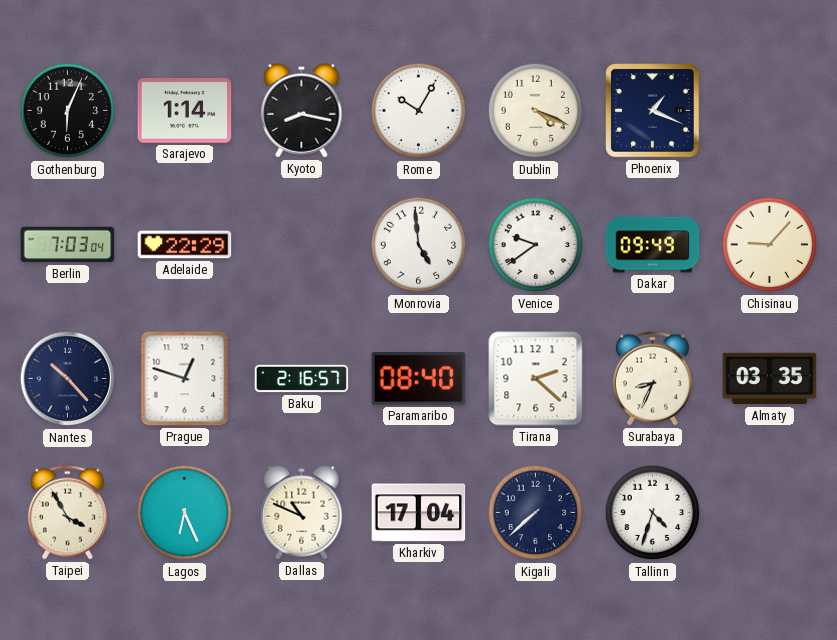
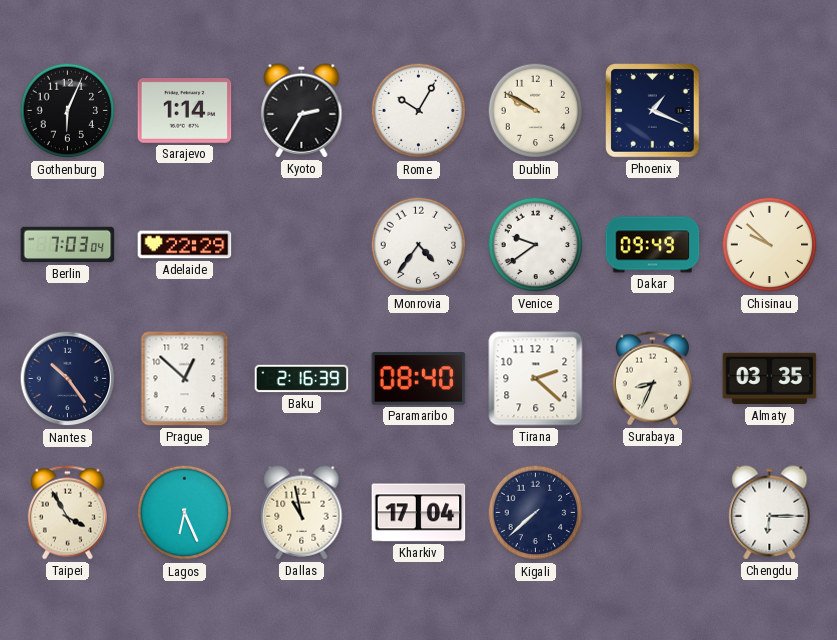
Kyoto: 8:17 -> 2:35
Dublin: 4:19 -> 9:50
Monrovia: 4:59 -> 4:36
Chisinau: 9:07 -> 9:52
Nantes: 10:23 -> 10:24
Prague: 12:48 -> 12:52
Baku: 2:16:57 -> 2:16:39
Dallas: 10:49 -> 10:58
Tallinn: 4:33 -> none
Chengdu: none -> 6:15
